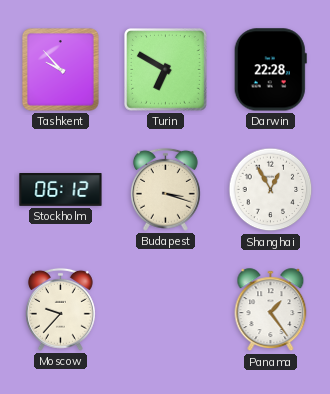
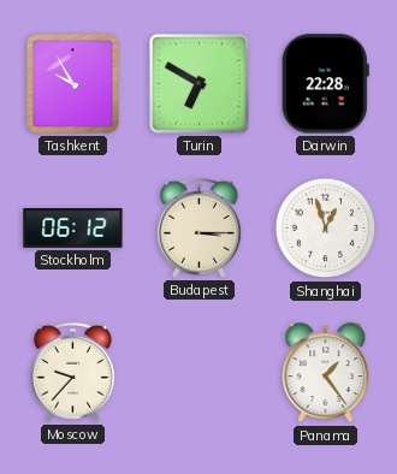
Tashkent: 9:53 -> 9:55
Budapest: 3:18 -> 3:15
Shanghai: 12:55 -> 12:57
